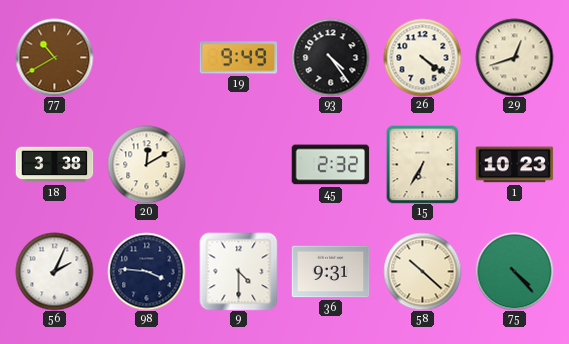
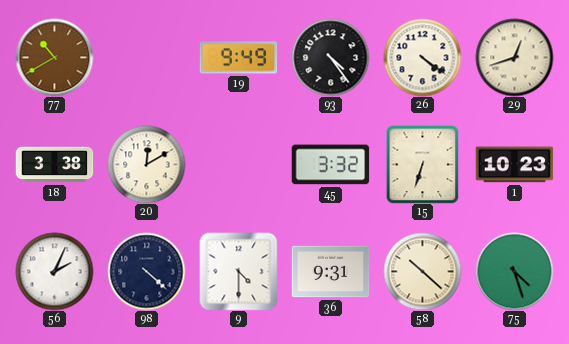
45: 2:32 -> 3:32
15: 6:35 -> 6:33
98: 3:46 -> 4:22
75: 4:23 -> 4:27
